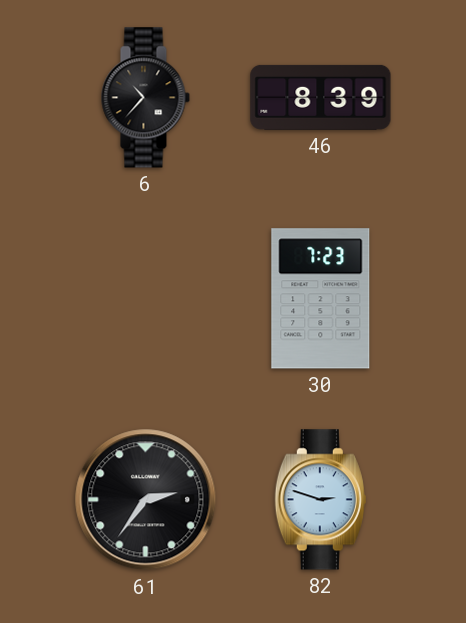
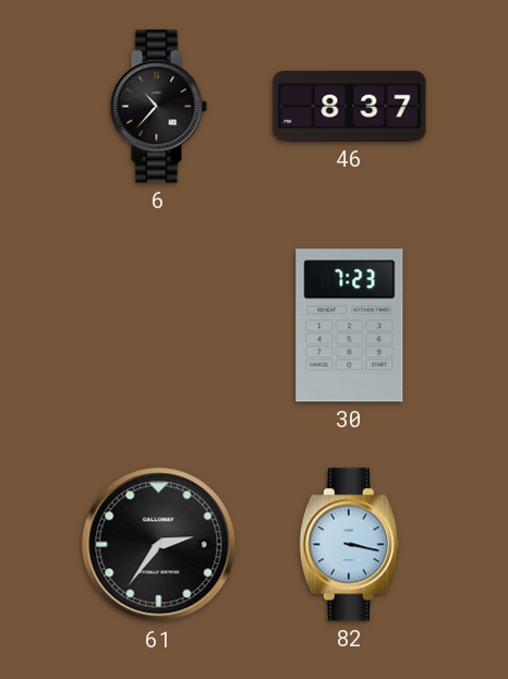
46: 8:39 -> 8:37
82: 2:48 -> 3:17
